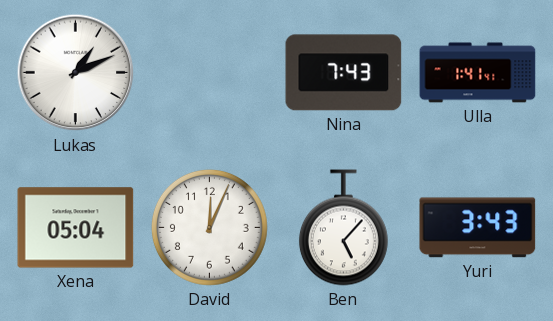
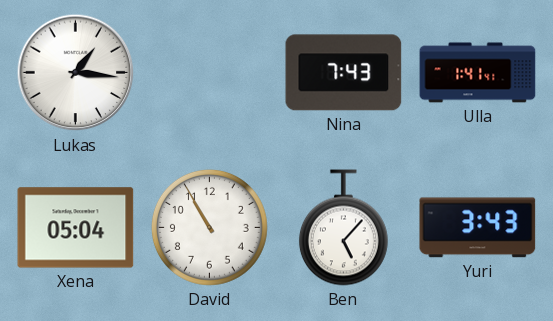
Lukas: 1:11 -> 1:16
David: 12:04 -> 10:55
